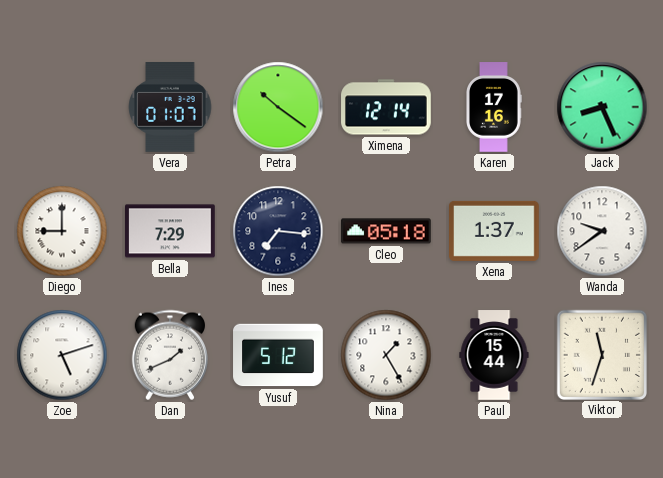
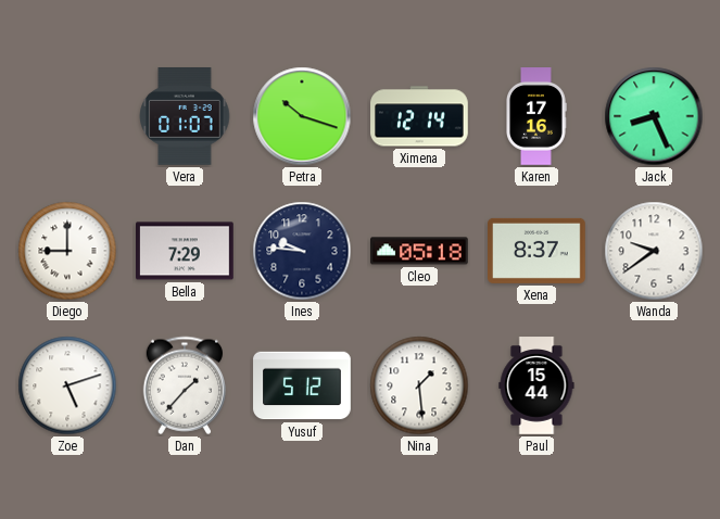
Petra: 10:21 -> 10:18
Ines: 7:16 -> 9:46
Xena: 1:37 -> 8:37
Dan: 1:41 -> 1:37
Nina: 1:25 -> 1:29
Viktor: 11:33 -> none
